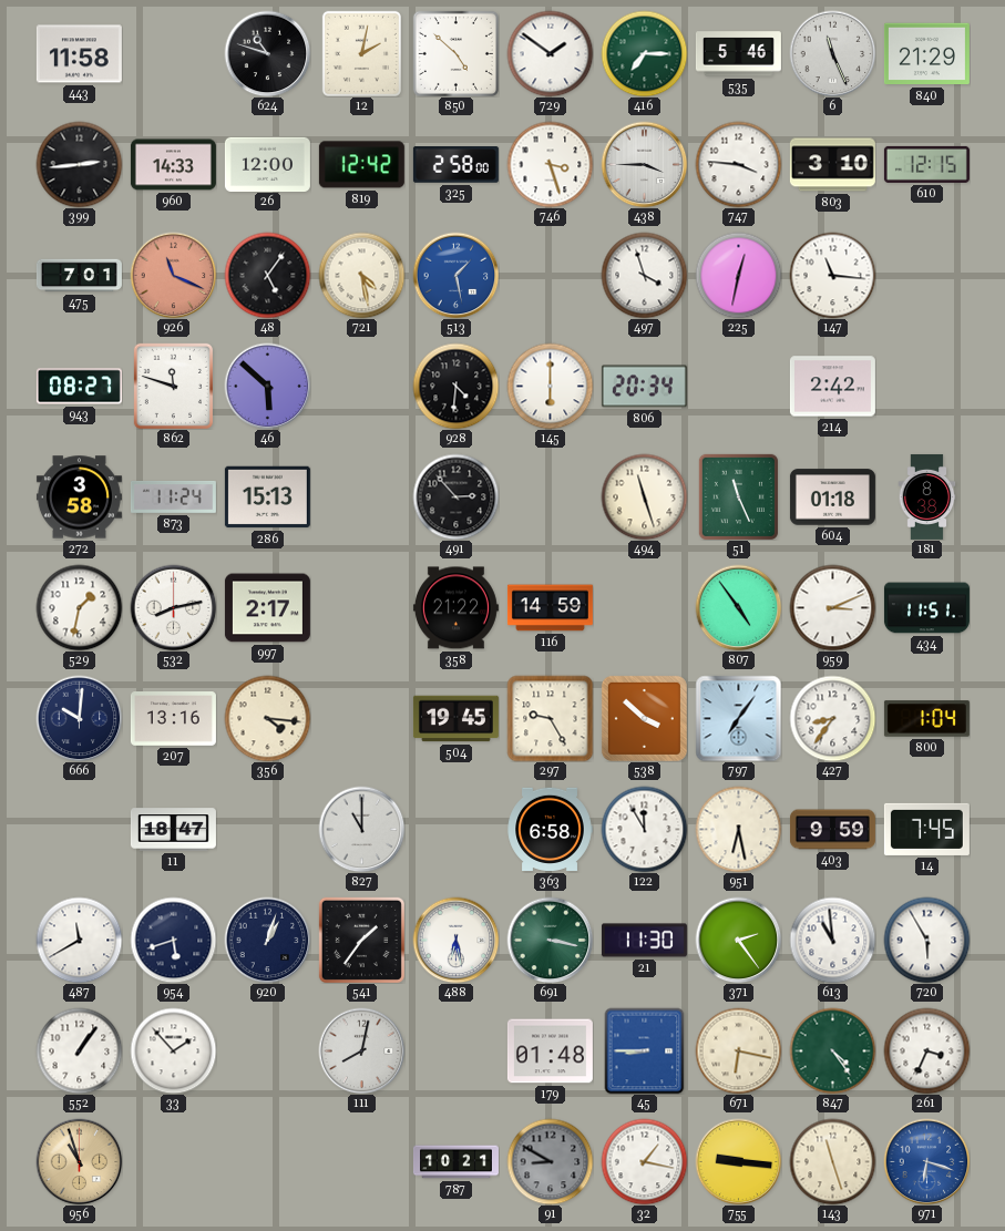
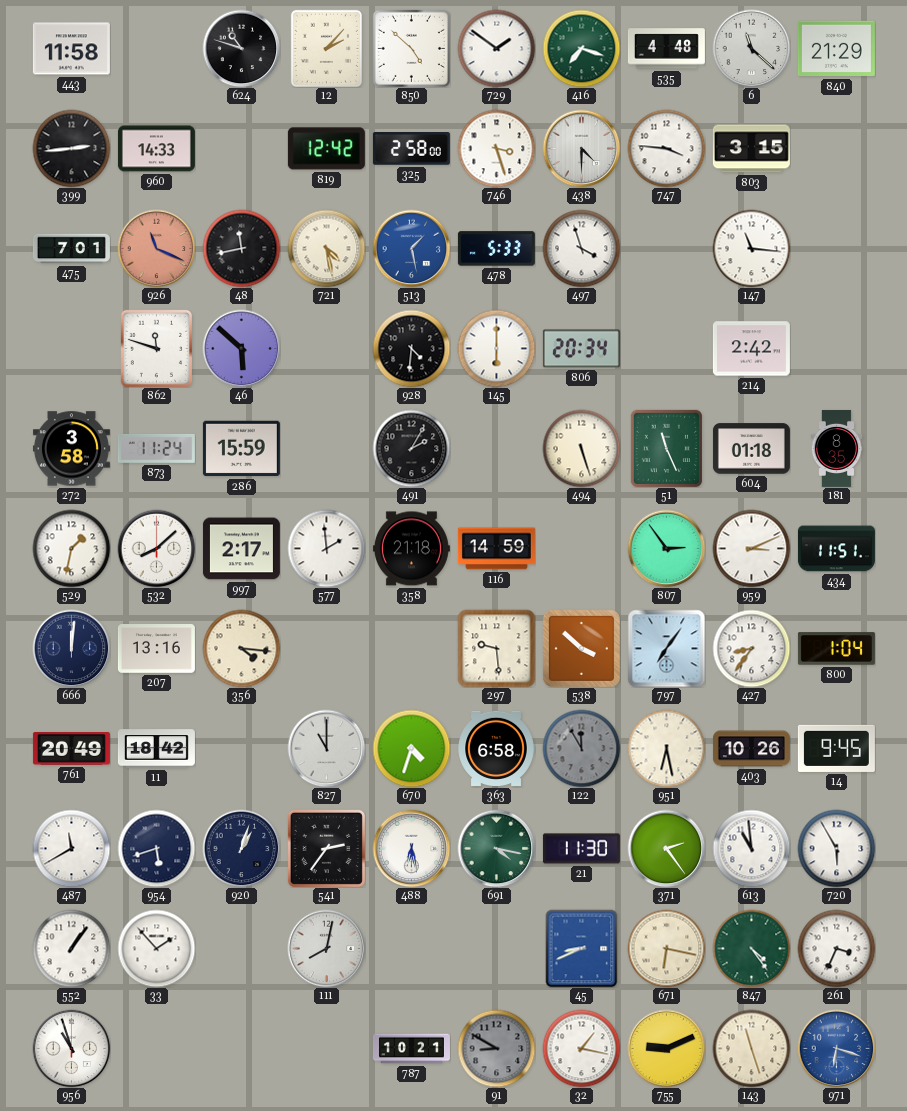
12: 2:02 -> 2:07
416: 7:15 -> 7:18
535: 5:46 -> 4:48
6: 11:26 -> 11:22
26: 12:00 -> none
438: 3:45 -> 4:30
803: 3:10 -> 3:15
610: 12:15 -> none
48: 5:06 -> 11:43
478: none -> 5:33
225: 12:32 -> none
943: 08:27 -> none
286: 15:13 -> 15:59
491: 2:53 -> 2:05
494: 11:27 -> 5:27
181: 8:38 -> 8:35
532: 8:13 -> 8:08
577: none -> 1:59
358: 21:22 -> 21:18
807: 4:54 -> 2:54
666: 10:01 -> 12:01
504: 19:45 -> none
297: 9:25 -> 9:29
761: none -> 20:49
11: 18:47 -> 18:42
670: none -> 4:33
122 dial: white -> grey
403: 9:59 -> 10:26
14: 7:45 -> 9:45
541: 1:36 -> 2:36
691: 3:17 -> 4:17
179: 01:48 -> none
45: 8:45 -> 8:41
956 dial: champagne -> white
755: 9:16 -> 9:11
